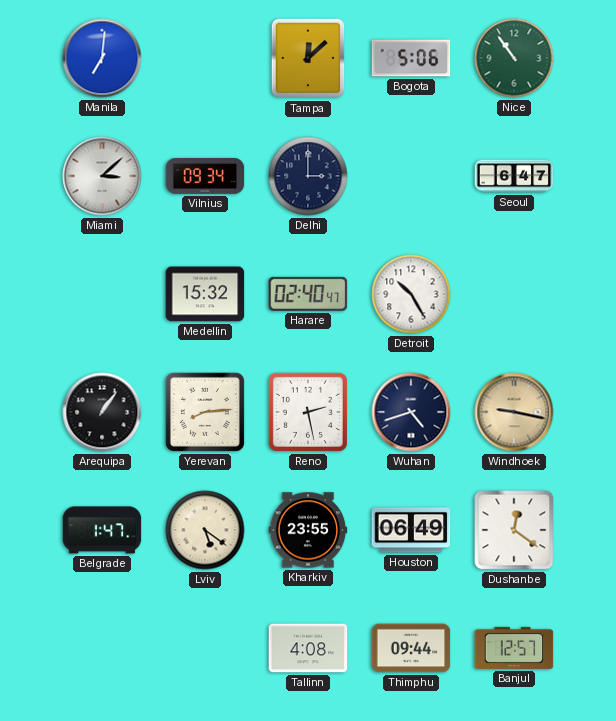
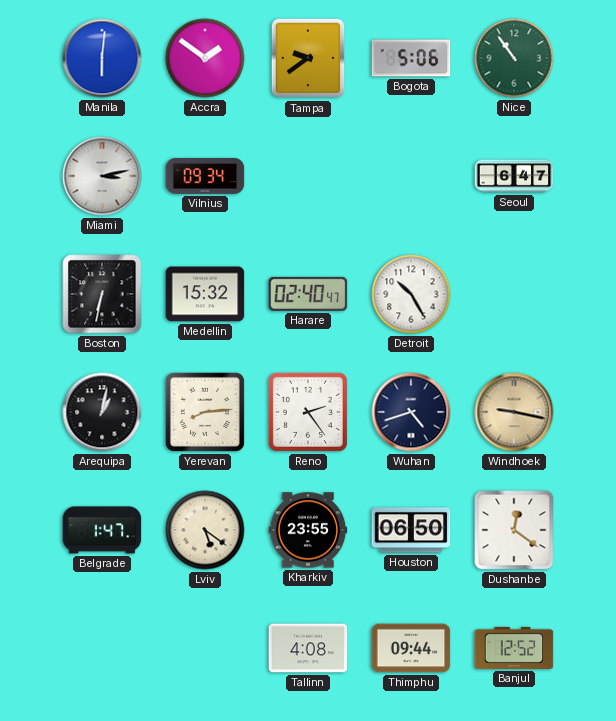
Manila: 7:01 -> 6:01
Accra: none -> 1:51
Tampa: 12:08 -> 9:39
Miami: 3:08 -> 3:13
Delhi: 3:00 -> none
Boston: none -> 6:32
Arequipa: 1:06 -> 1:02
Reno: 2:28 -> 2:24
Houston: 06:49 -> 06:50
Banjul: 12:57 -> 12:52
